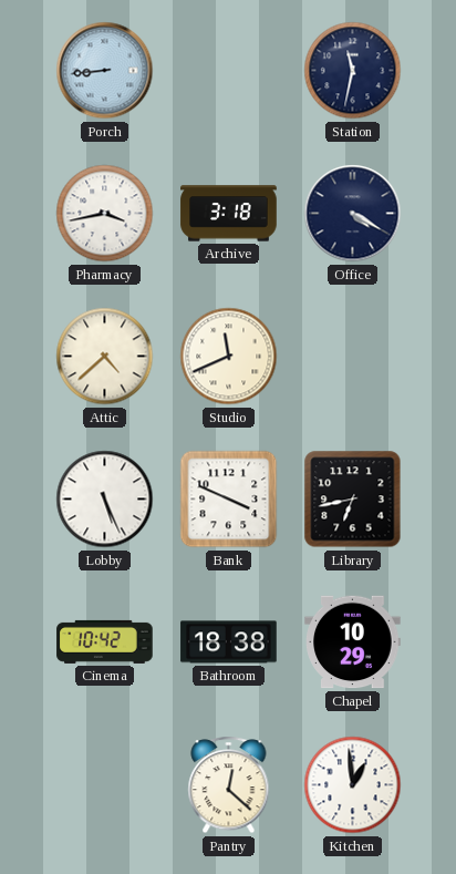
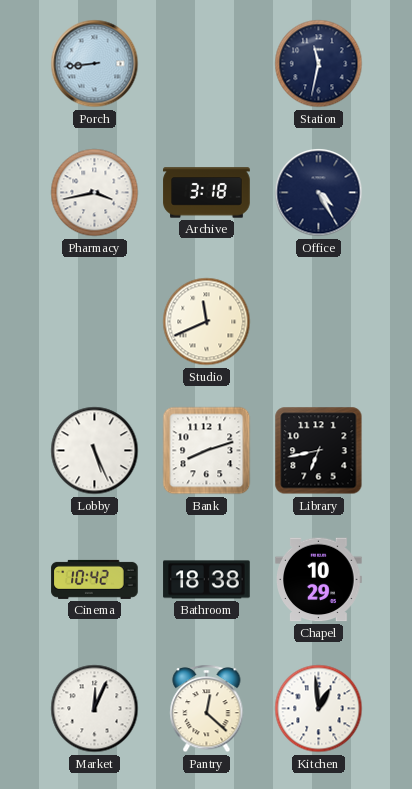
Office: 4:20 -> 4:25
Attic: 4:38 -> none
Bank: 3:49 -> 8:12
Market: none -> 12:04
